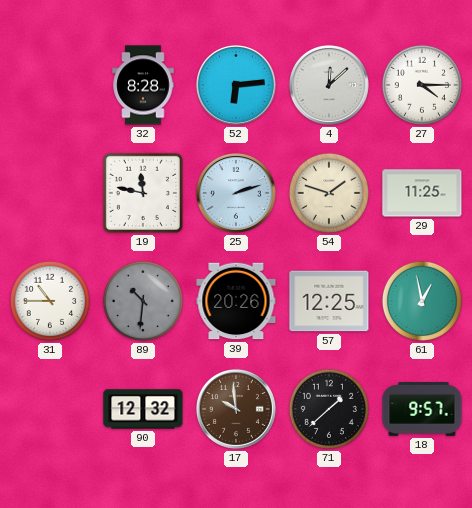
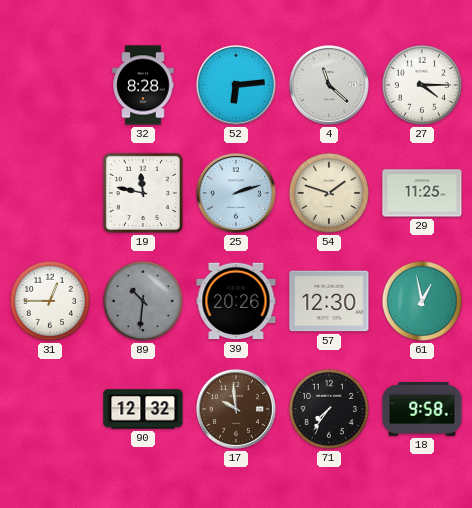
4: 12:08 -> 11:22
31: 10:45 -> 12:45
57: 12:25 -> 12:30
71: 1:38 -> 7:36
18: 9:57 -> 9:58
